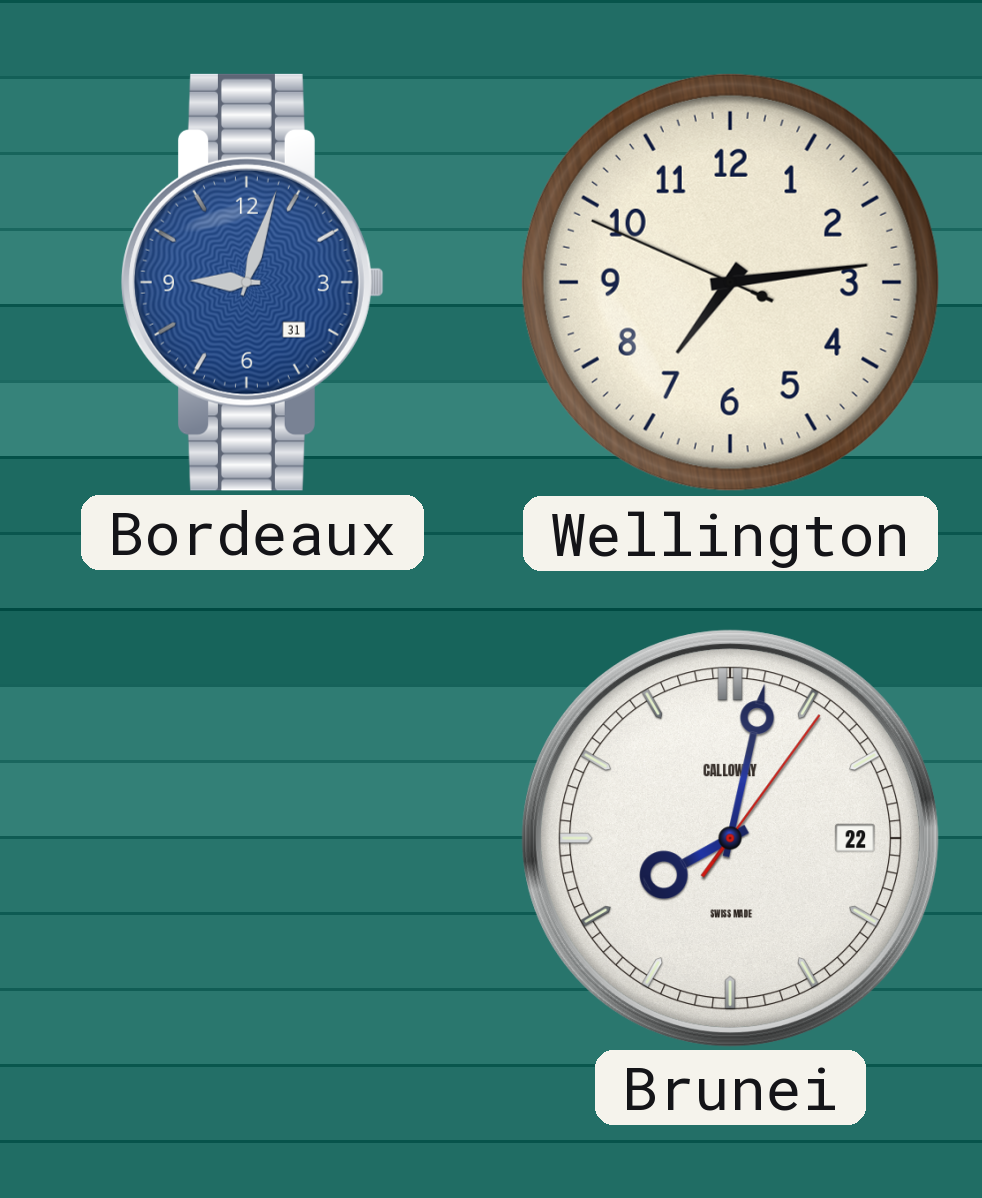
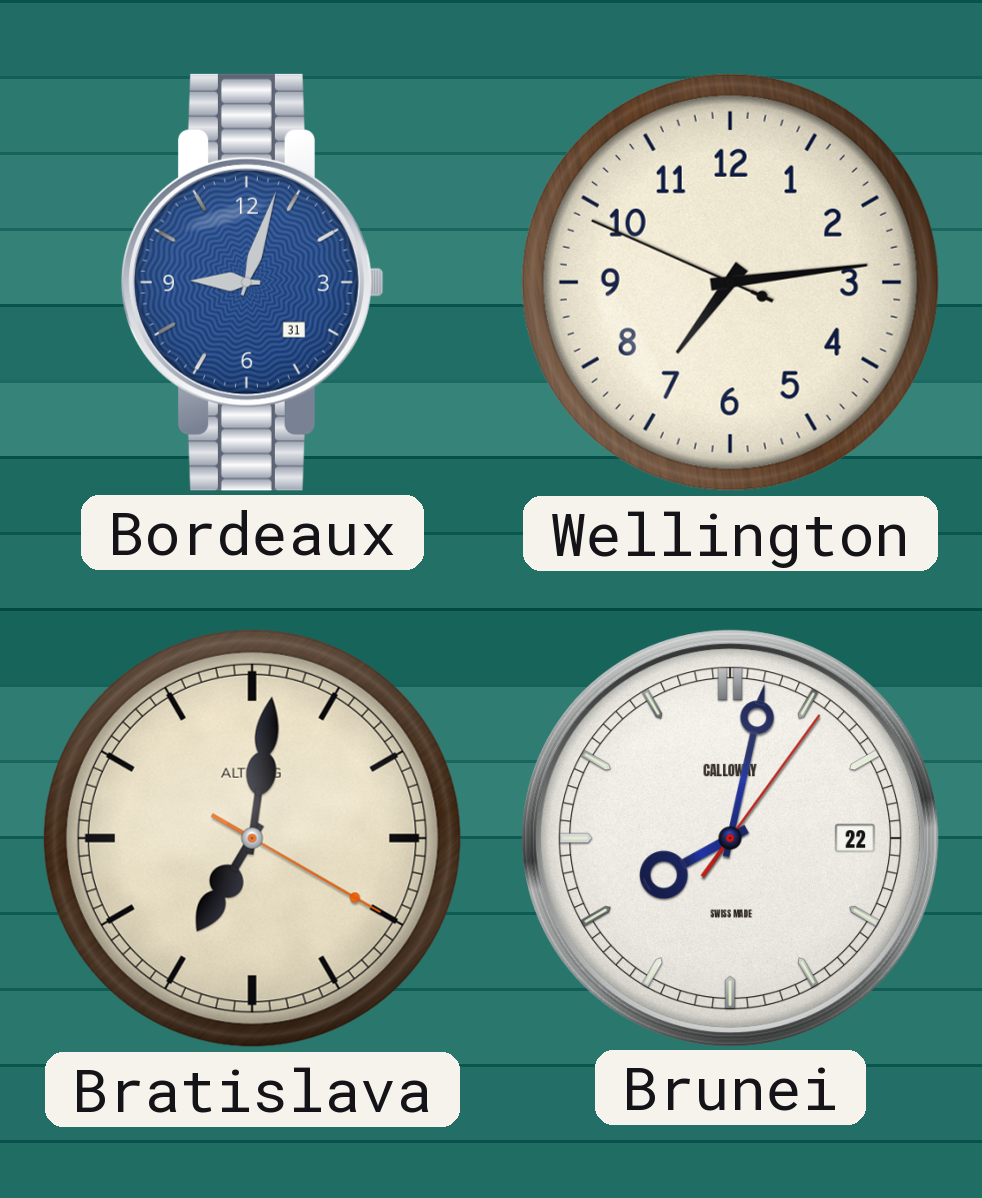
Bratislava: none -> 7:01
